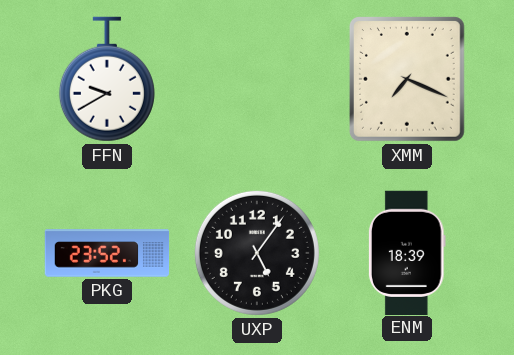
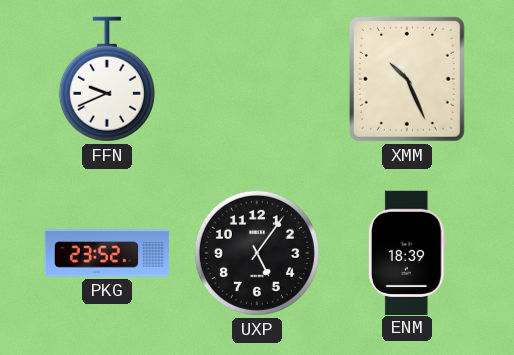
FFN: 9:40 -> 9:41
XMM: 7:19 -> 10:26
